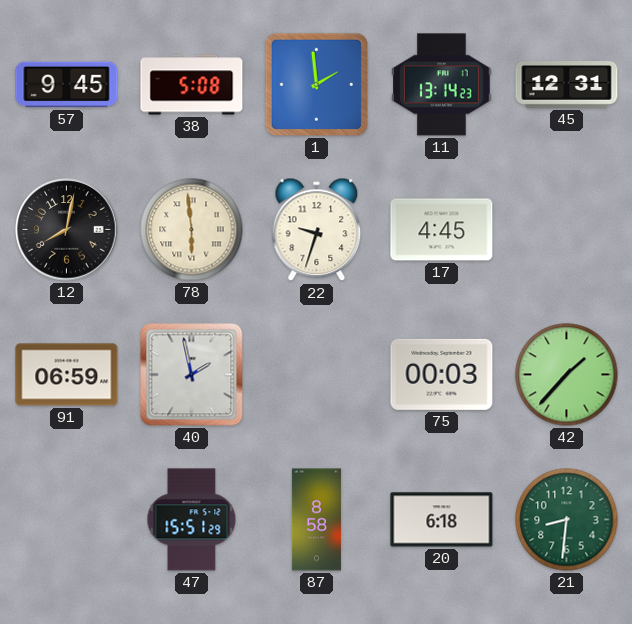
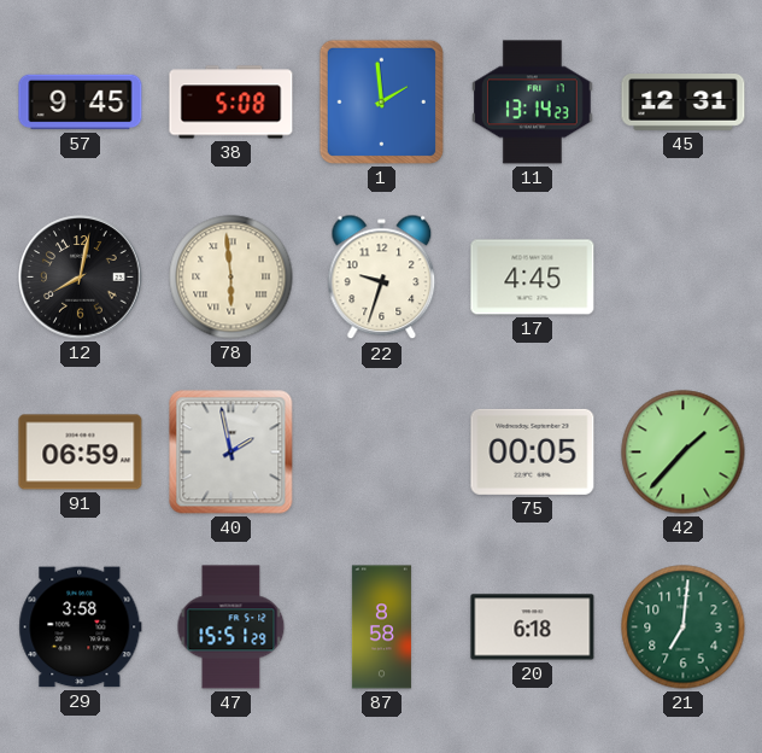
75: 00:03 -> 00:05
29: none -> 3:58
21: 8:31 -> 7:01
